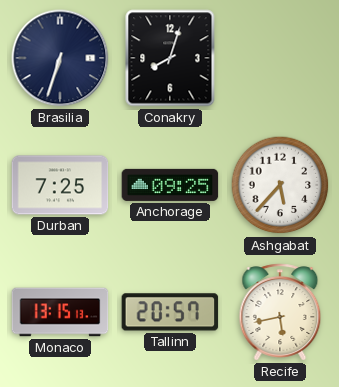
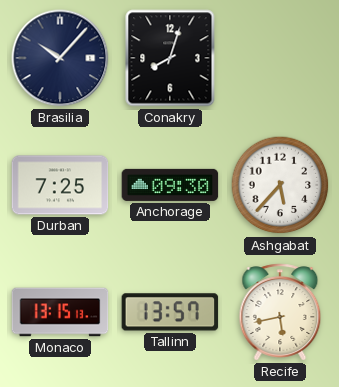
Brasilia: 6:33 -> 10:07
Anchorage: 09:25 -> 09:30
Tallinn: 20:57 -> 13:57
